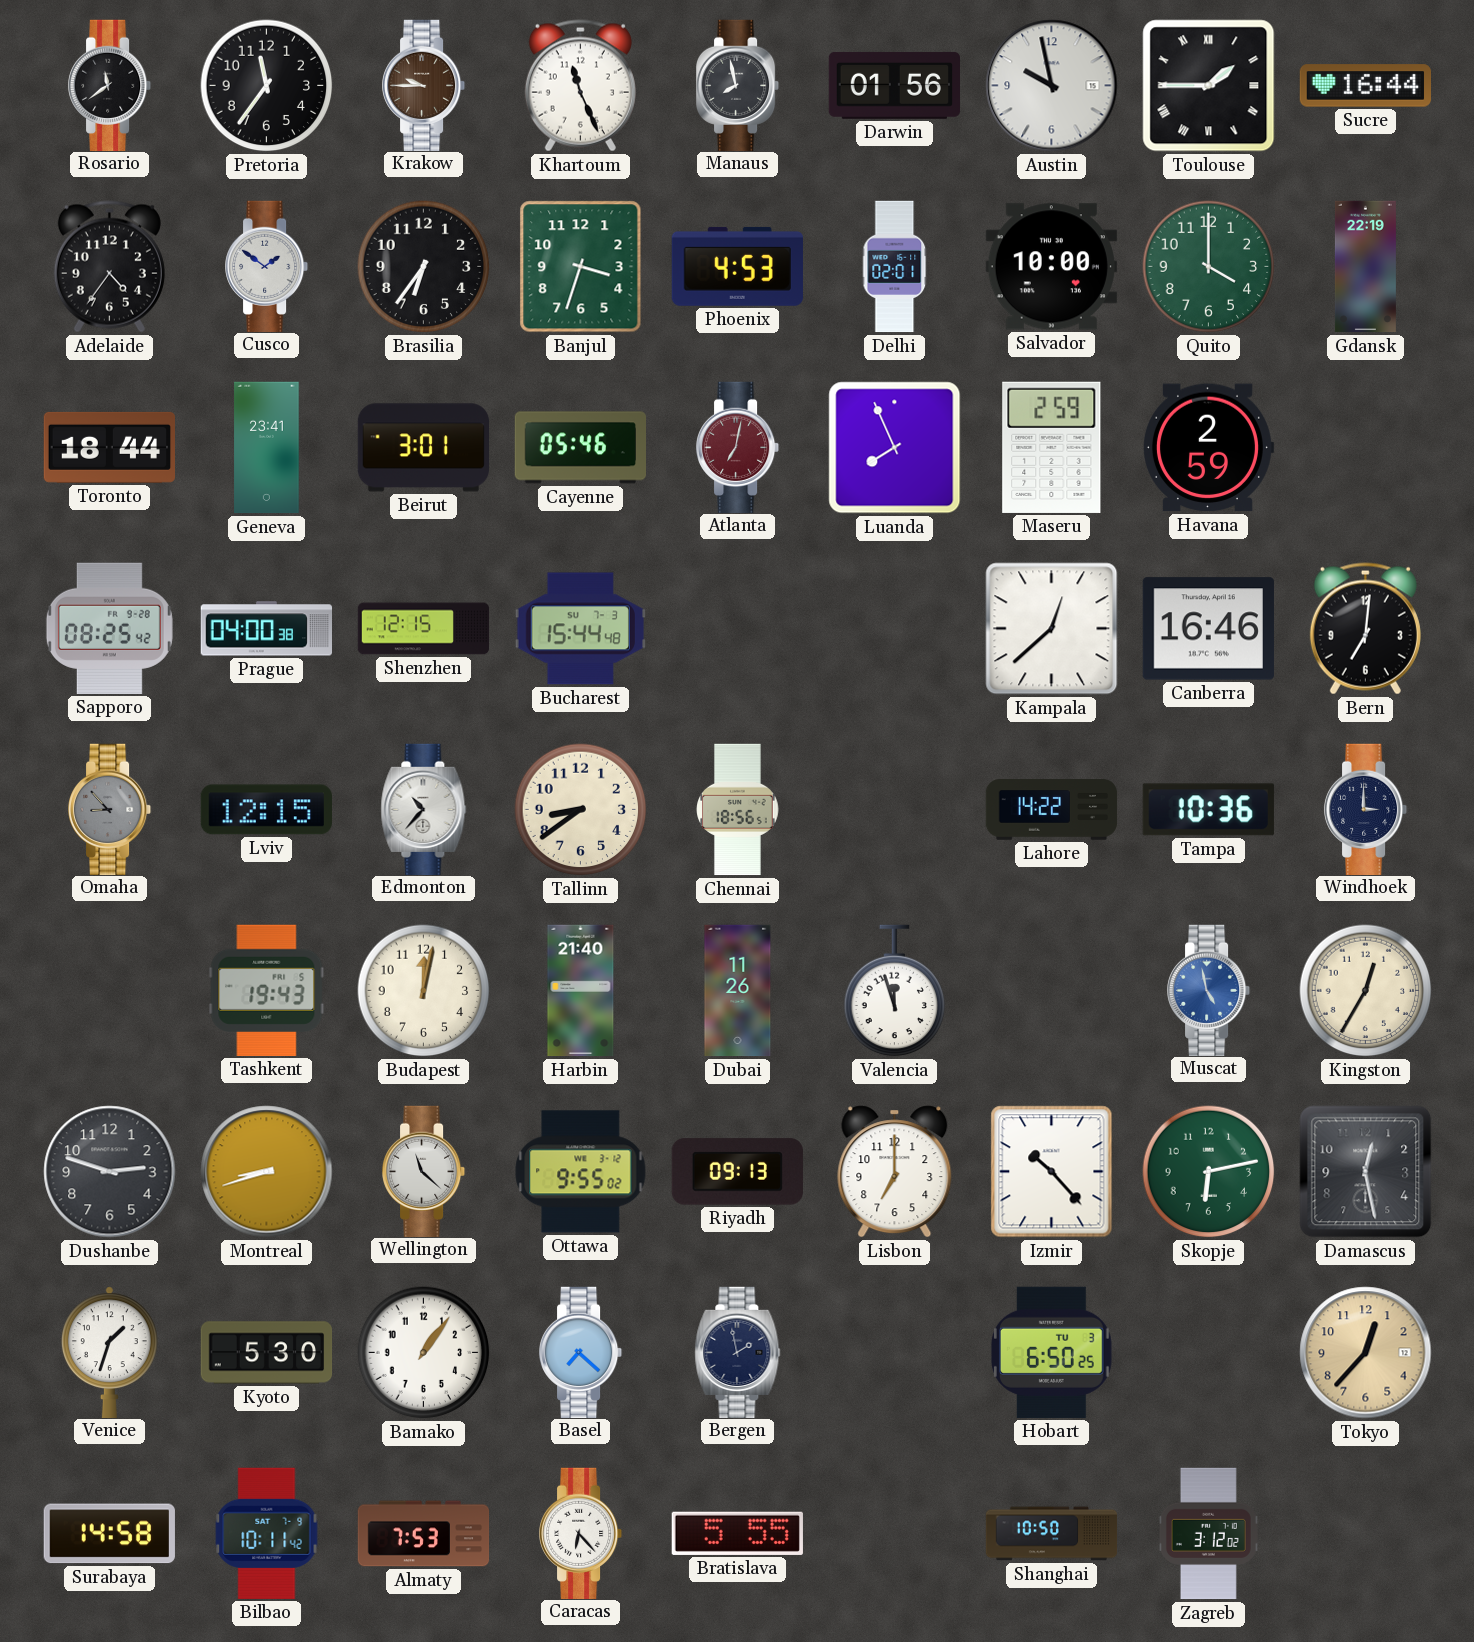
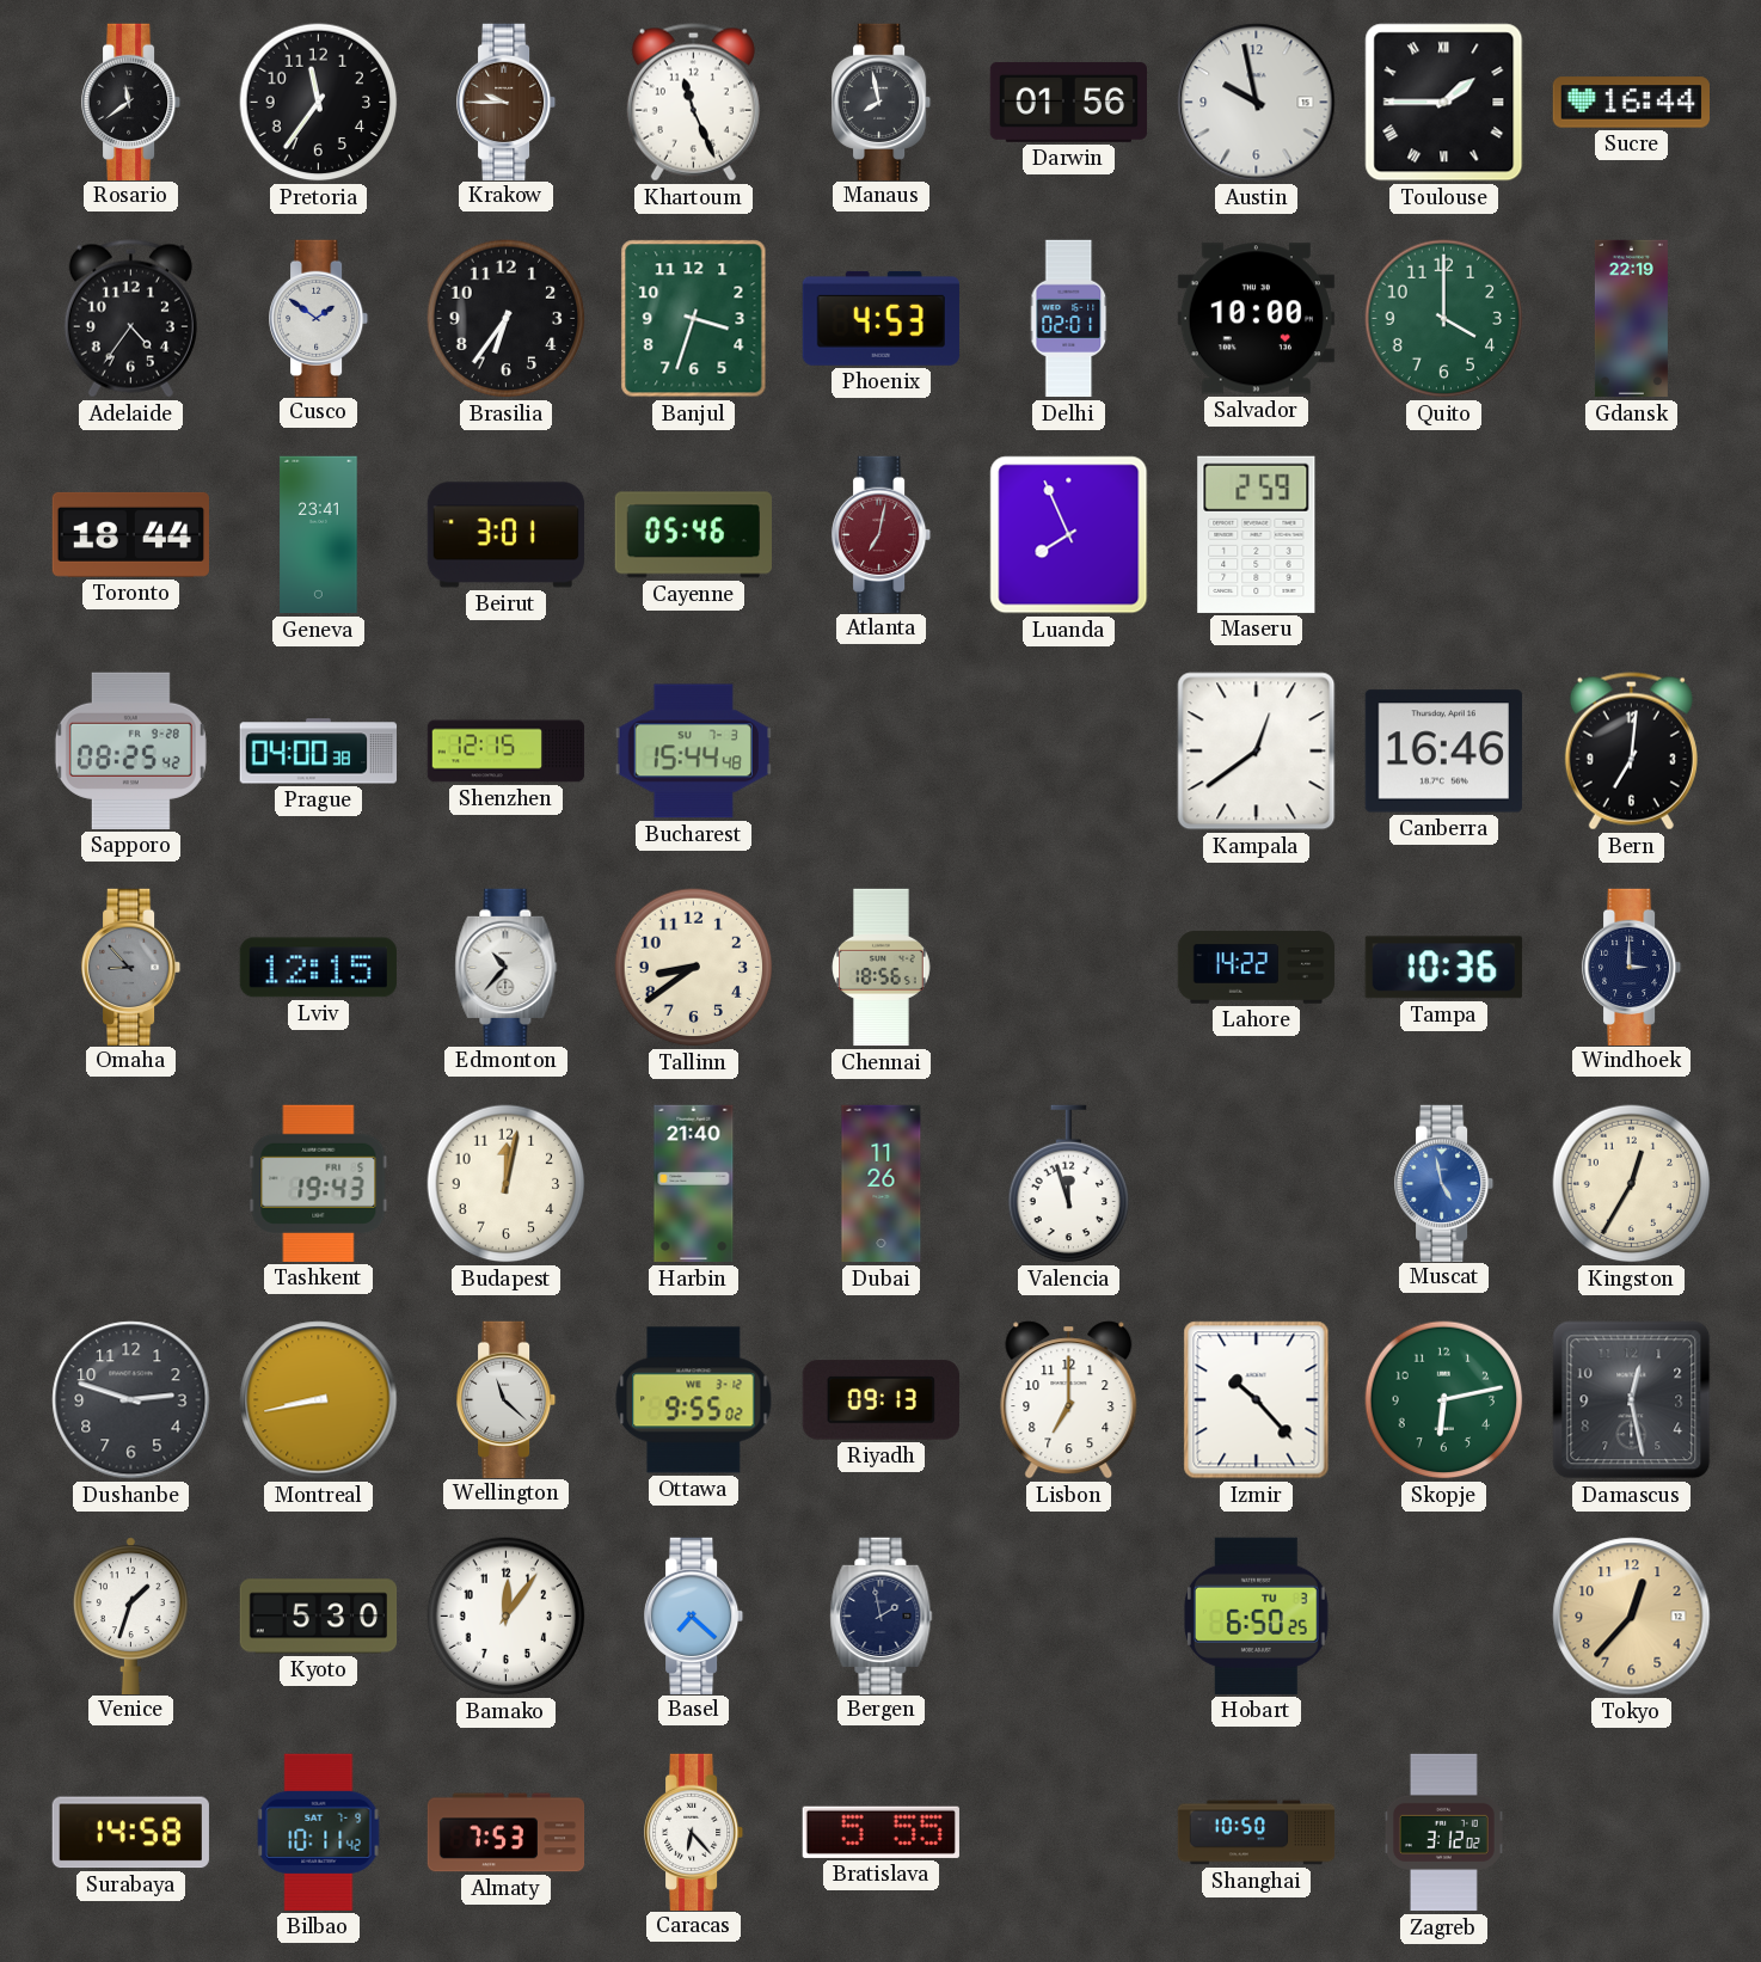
Havana: 2:59 -> none
Kampala: 12:38 -> 12:39
Montreal: 8:42 -> 8:43
Bamako: 1:06 -> 12:06
